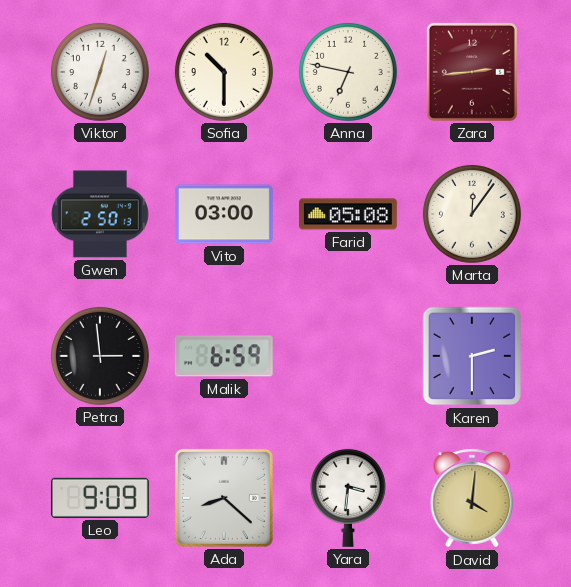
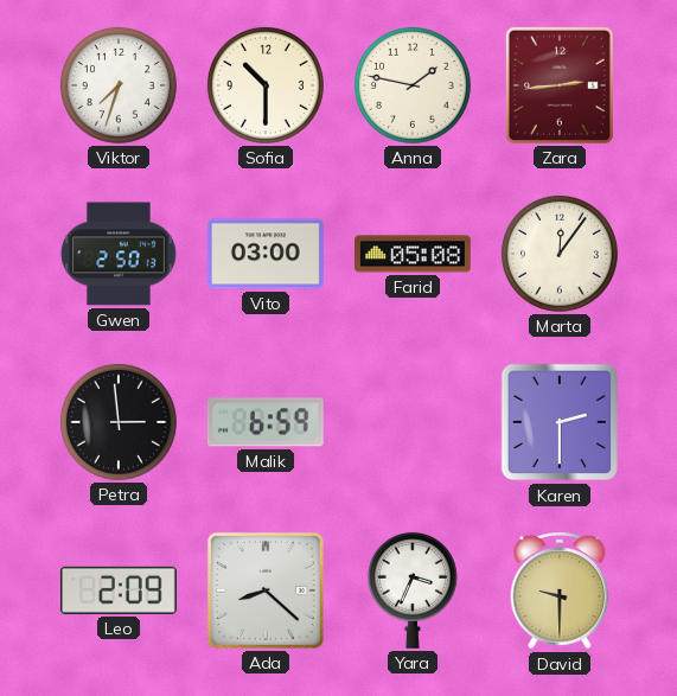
Viktor: 12:33 -> 7:33
Anna: 6:47 -> 1:47
Leo: 9:09 -> 2:09
Yara: 3:31 -> 3:34
David: 4:01 -> 9:30
